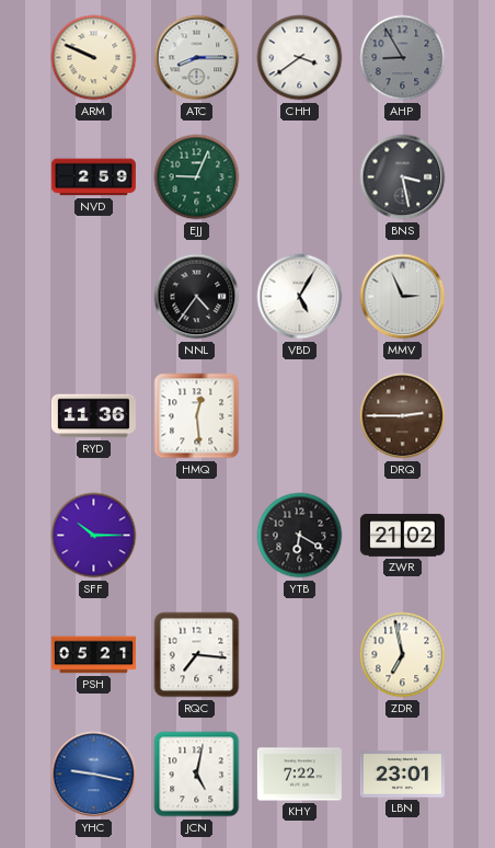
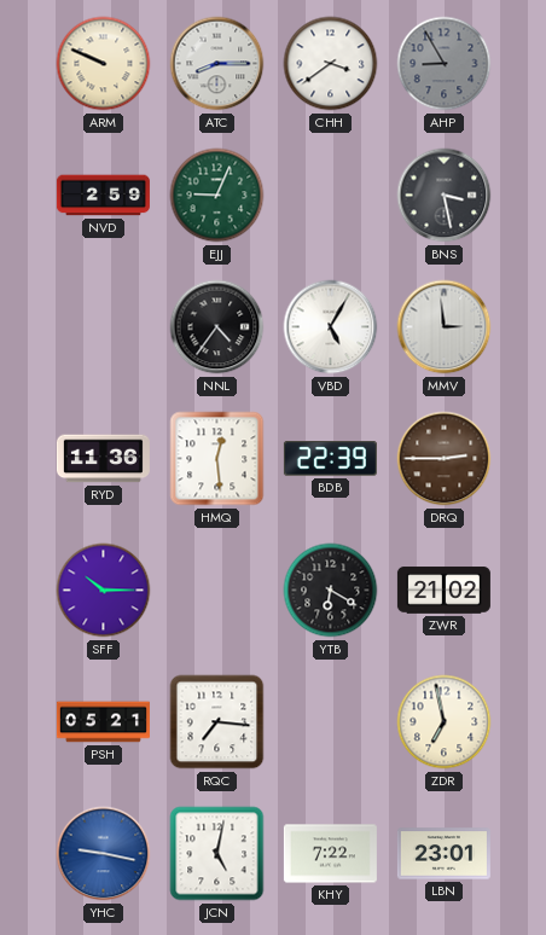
MMV: 2:56 -> 2:59
BDB: none -> 22:39
